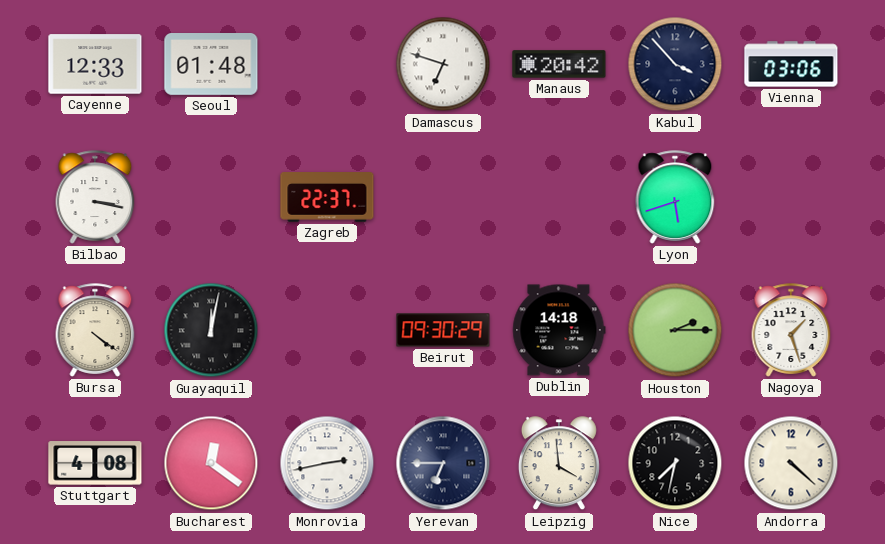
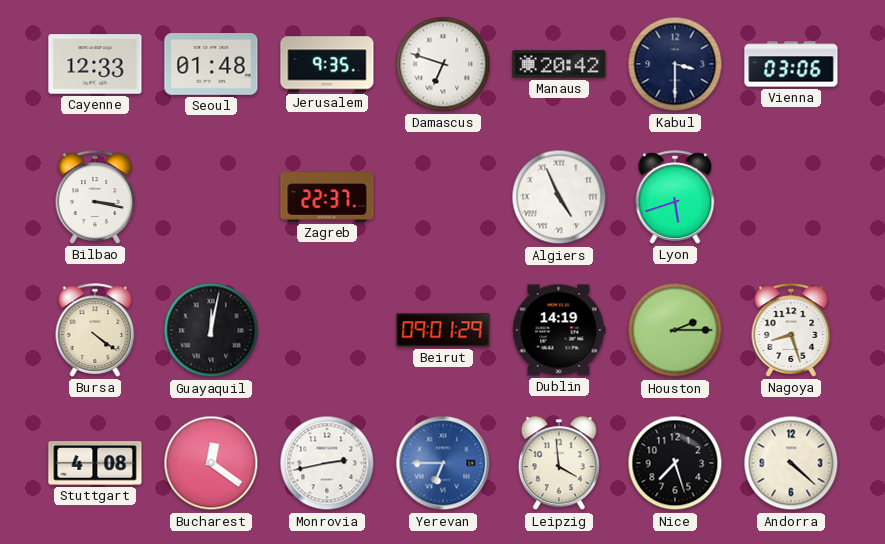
Jerusalem: none -> 9:35
Kabul: 3:53 -> 3:30
Algiers: none -> 4:56
Beirut: 09:30 -> 09:01
Dublin: 14:18 -> 14:19
Nagoya: 1:27 -> 8:27
Yerevan dial: navy -> blue
Nice: 7:32 -> 7:27
